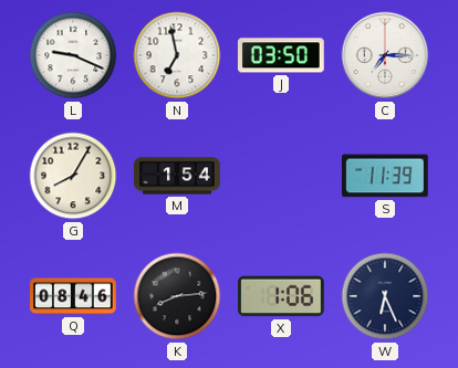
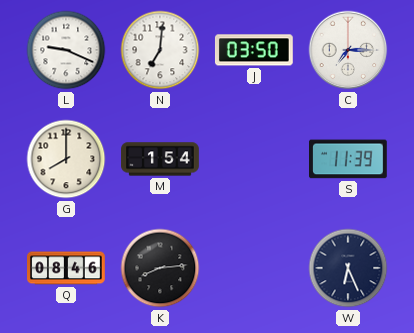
N: 6:58 -> 7:01
G: 8:05 -> 8:00
X: 1:06 -> none
